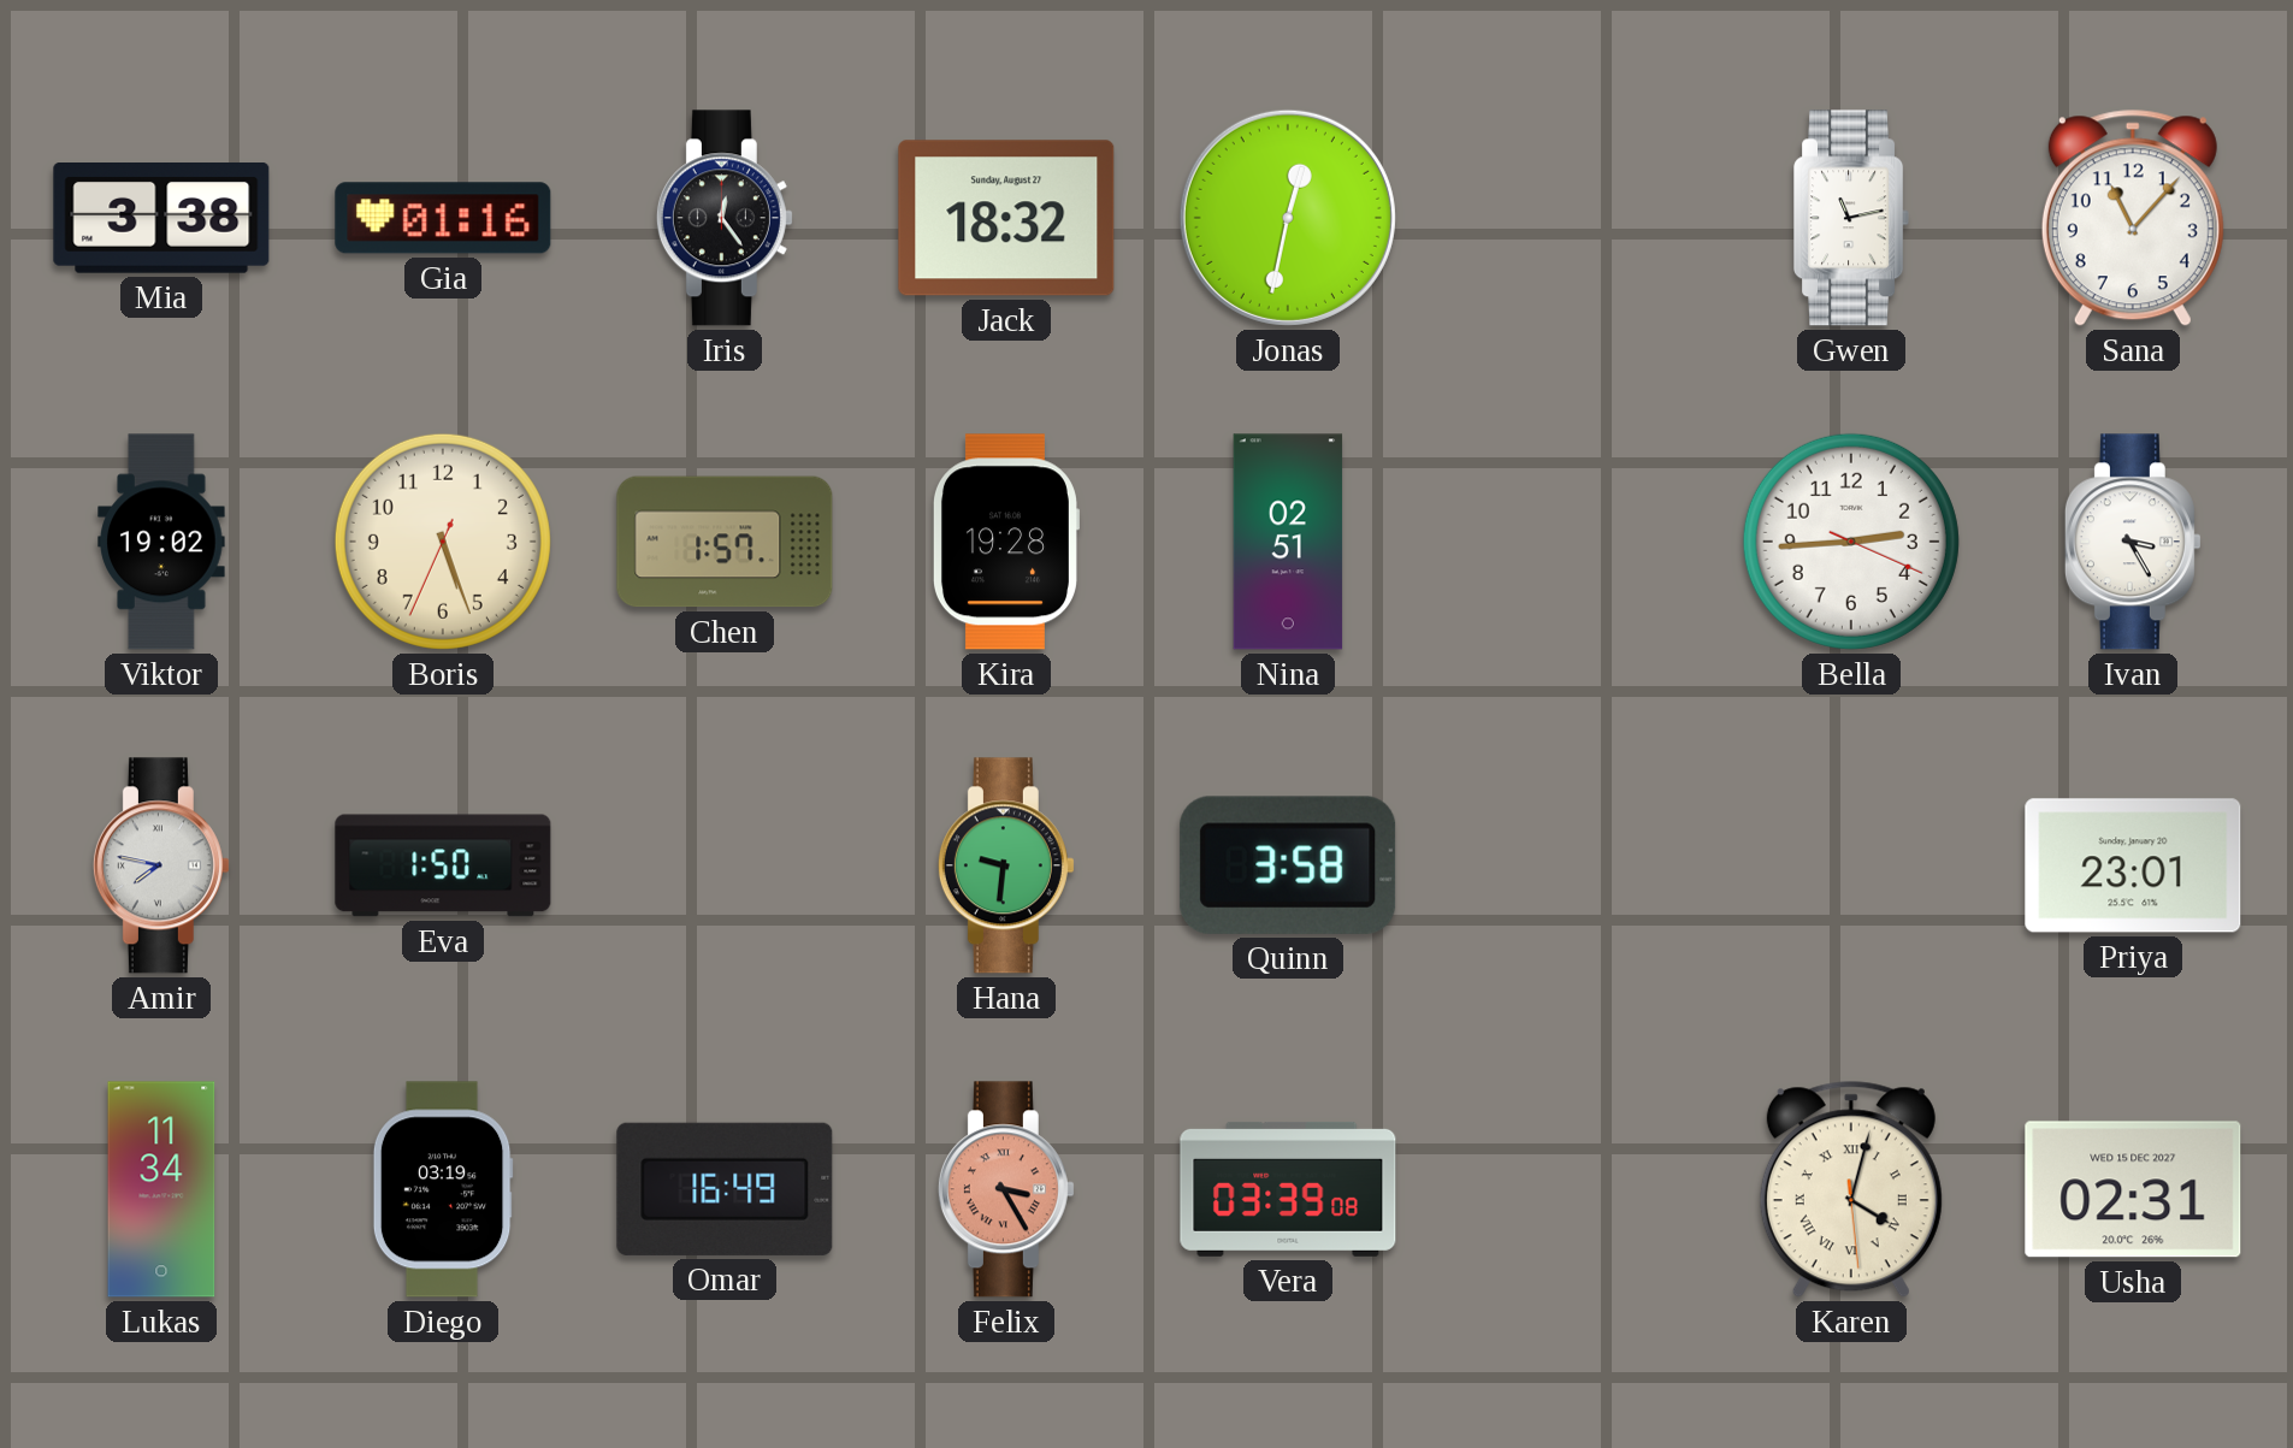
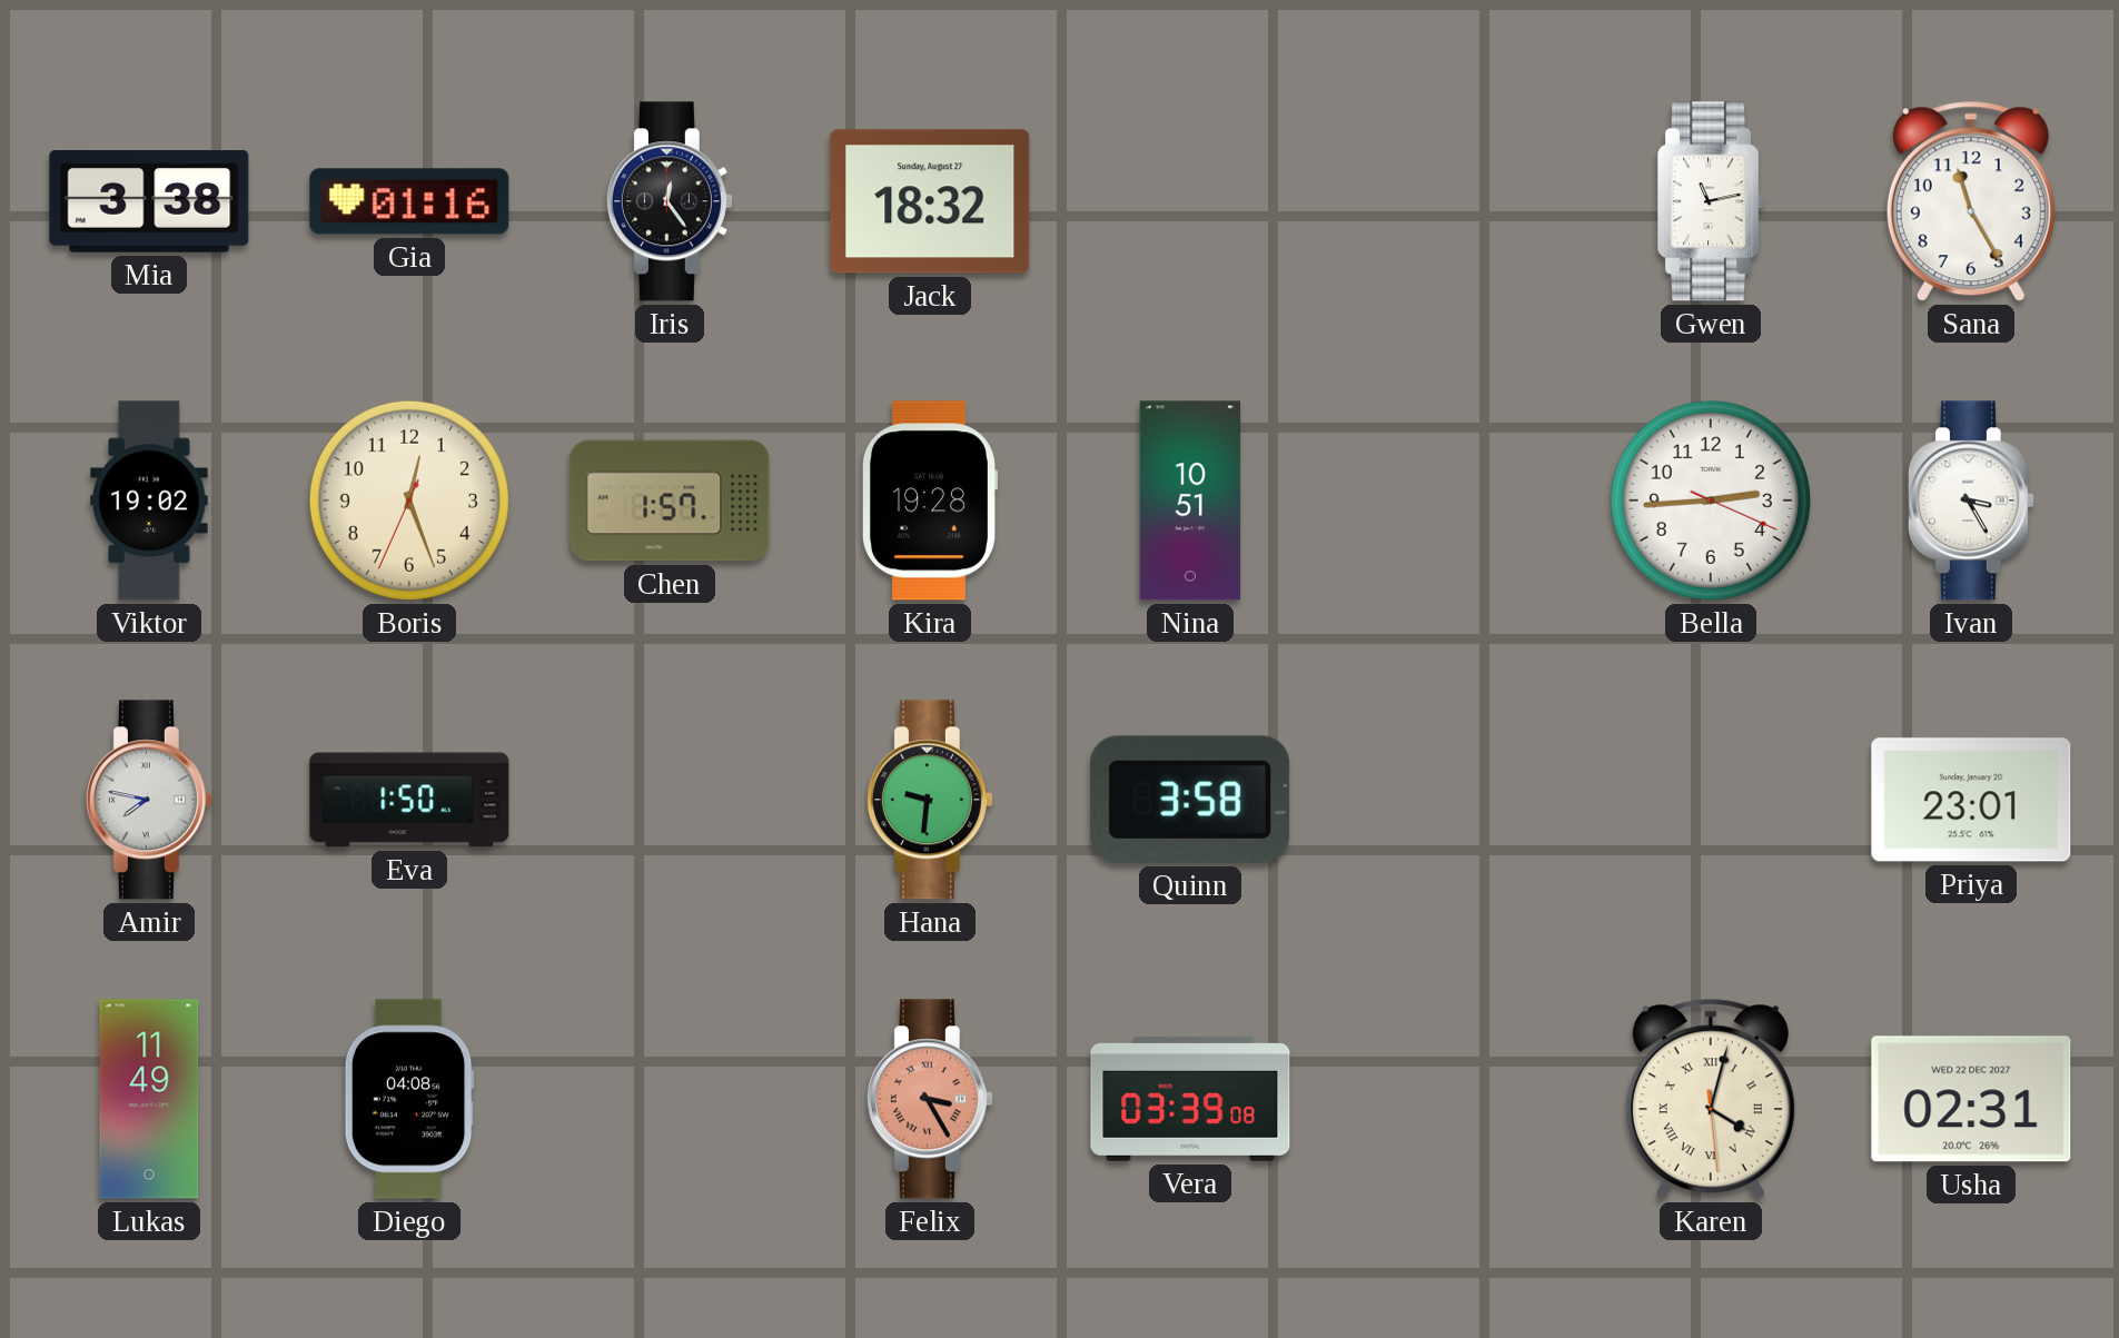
Jonas: 12:32 -> none
Sana: 11:07 -> 11:25
Boris: 5:26 -> 12:26
Nina: 02:51 -> 10:51
Lukas: 11:34 -> 11:49
Diego: 03:19 -> 04:08
Omar: 16:49 -> none
Usha date: WED 15 DEC 2027 -> WED 22 DEC 2027
